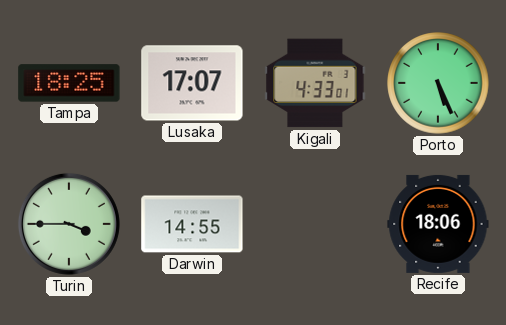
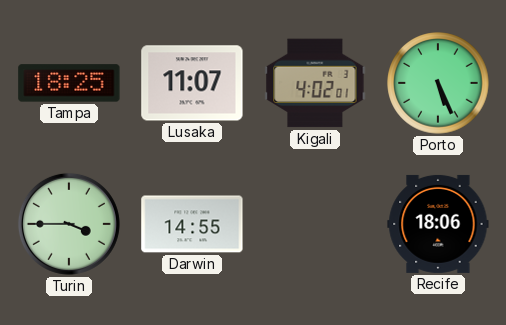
Lusaka: 17:07 -> 11:07
Kigali: 4:33 -> 4:02
